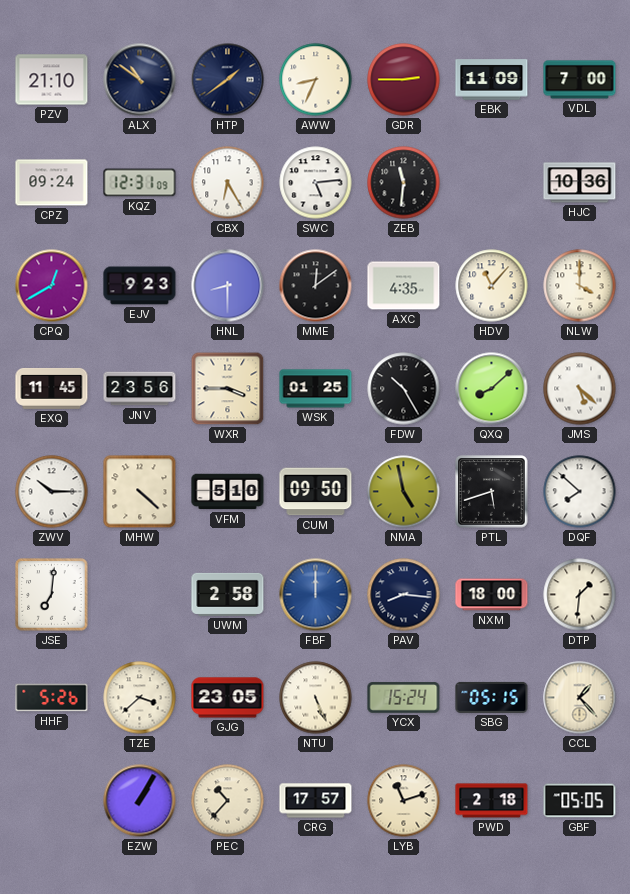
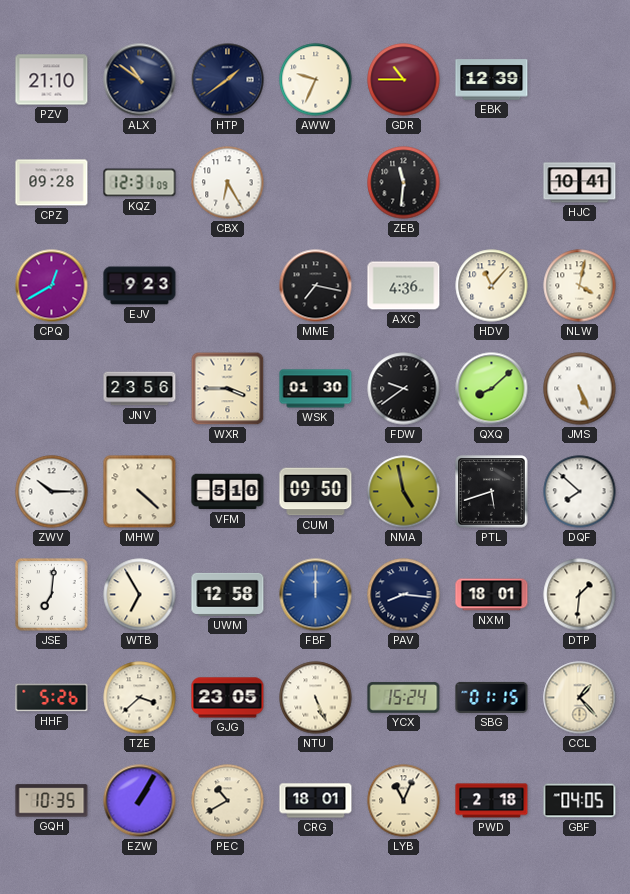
AWW: 8:34 -> 9:34
GDR: 2:45 -> 10:45
EBK: 11:09 -> 12:39
VDL: 7:00 -> none
CPZ: 09:24 -> 09:28
SWC: 5:14 -> none
HJC: 10:36 -> 10:41
HNL: 8:30 -> none
MME: 12:09 -> 7:17
AXC: 4:35 -> 4:36
NLW: 4:00 -> 4:02
EXQ: 11:45 -> none
WSK: 01:25 -> 01:30
FDW: 10:25 -> 9:39
JMS: 5:22 -> 5:26
WTB: none -> 6:55
UWM: 2:58 -> 12:58
NXM: 18:00 -> 18:01
SBG: 05:15 -> 01:15
GQH: none -> 10:35
PEC: 10:37 -> 10:40
CRG: 17:57 -> 18:01
LYB: 11:12 -> 11:04
GBF: 05:05 -> 04:05
